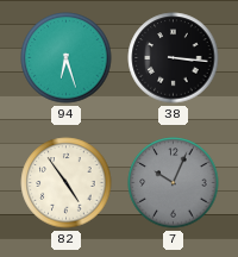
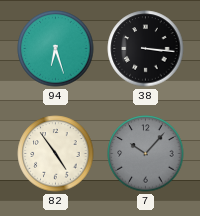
7: 10:04 -> 10:07
